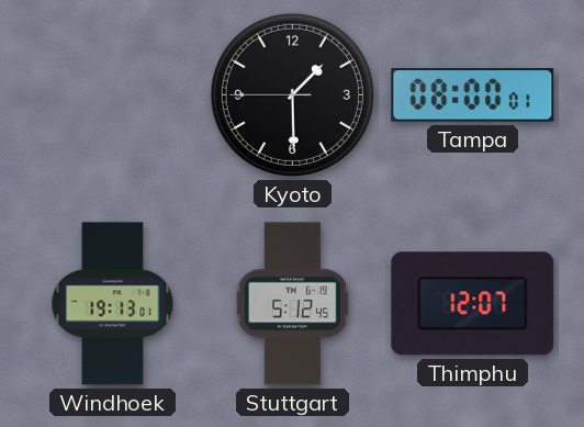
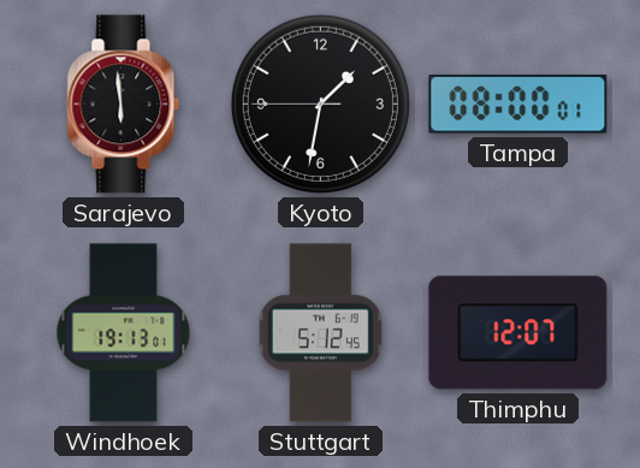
Sarajevo: none -> 5:59
Kyoto: 1:29 -> 1:31
